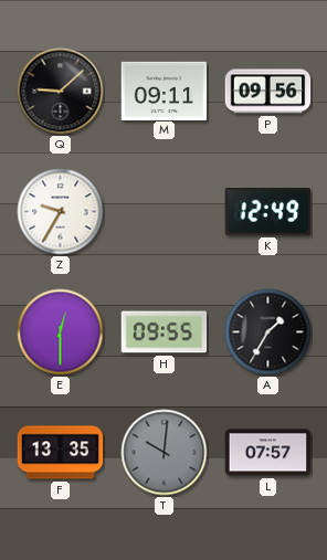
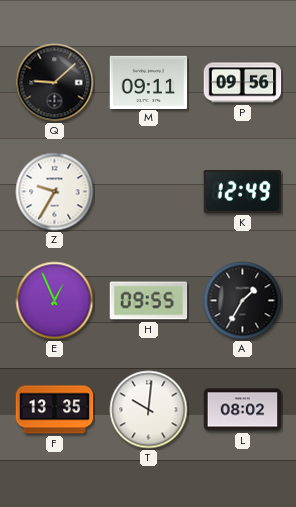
E: 12:30 -> 12:56
T dial: grey -> white
L: 07:57 -> 08:02
